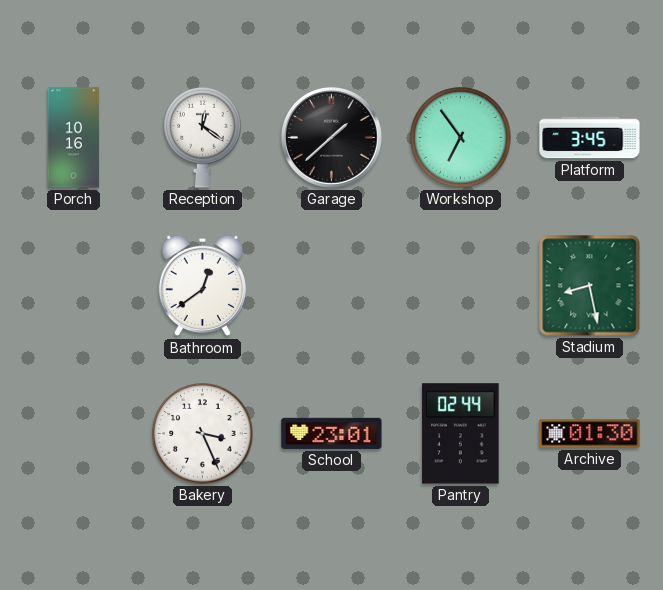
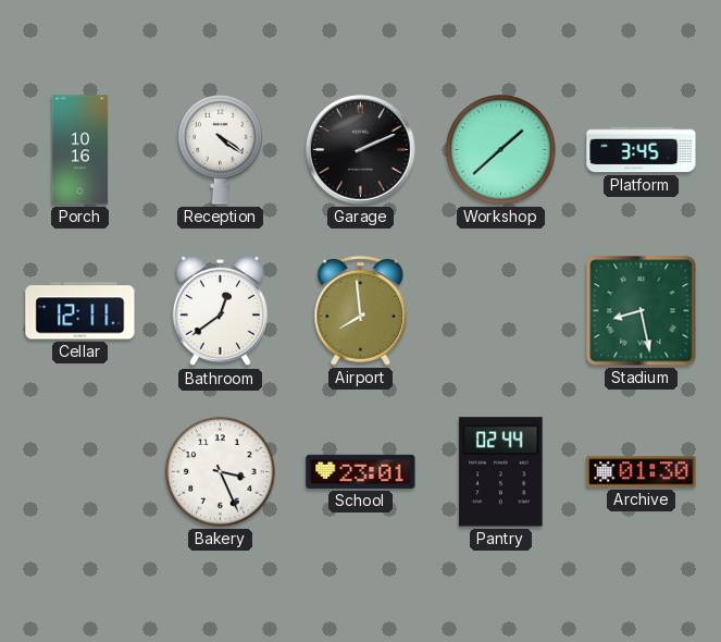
Reception: 12:21 -> 4:21
Garage: 1:38 -> 2:11
Workshop: 6:54 -> 1:38
Cellar: none -> 12:11
Airport: none -> 7:59
